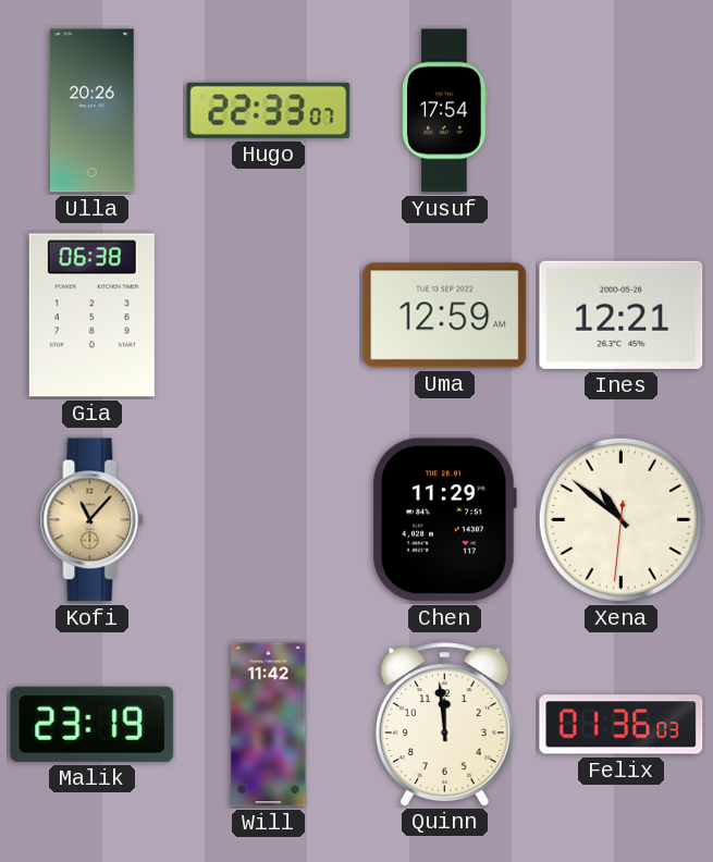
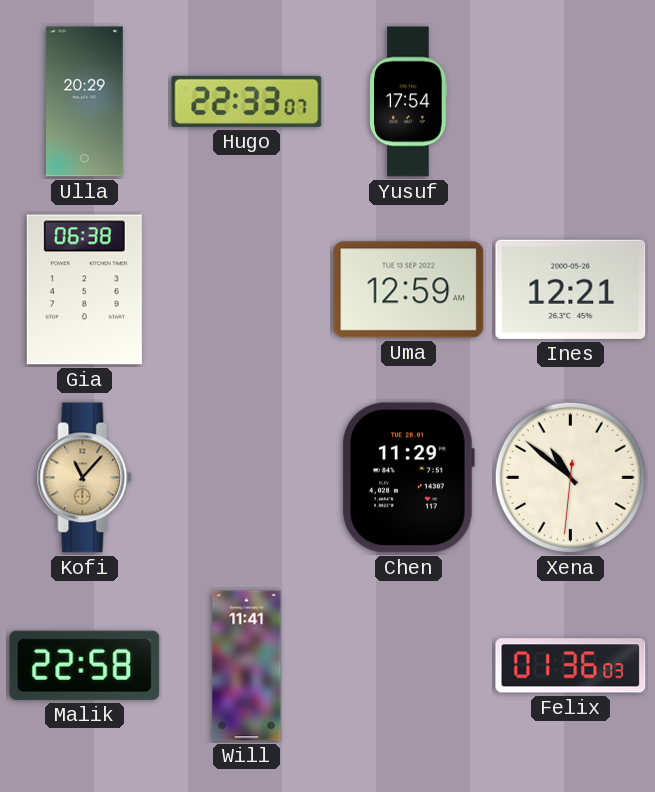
Ulla: 20:26 -> 20:29
Malik: 23:19 -> 22:58
Will: 11:42 -> 11:41
Quinn: 11:59 -> none
